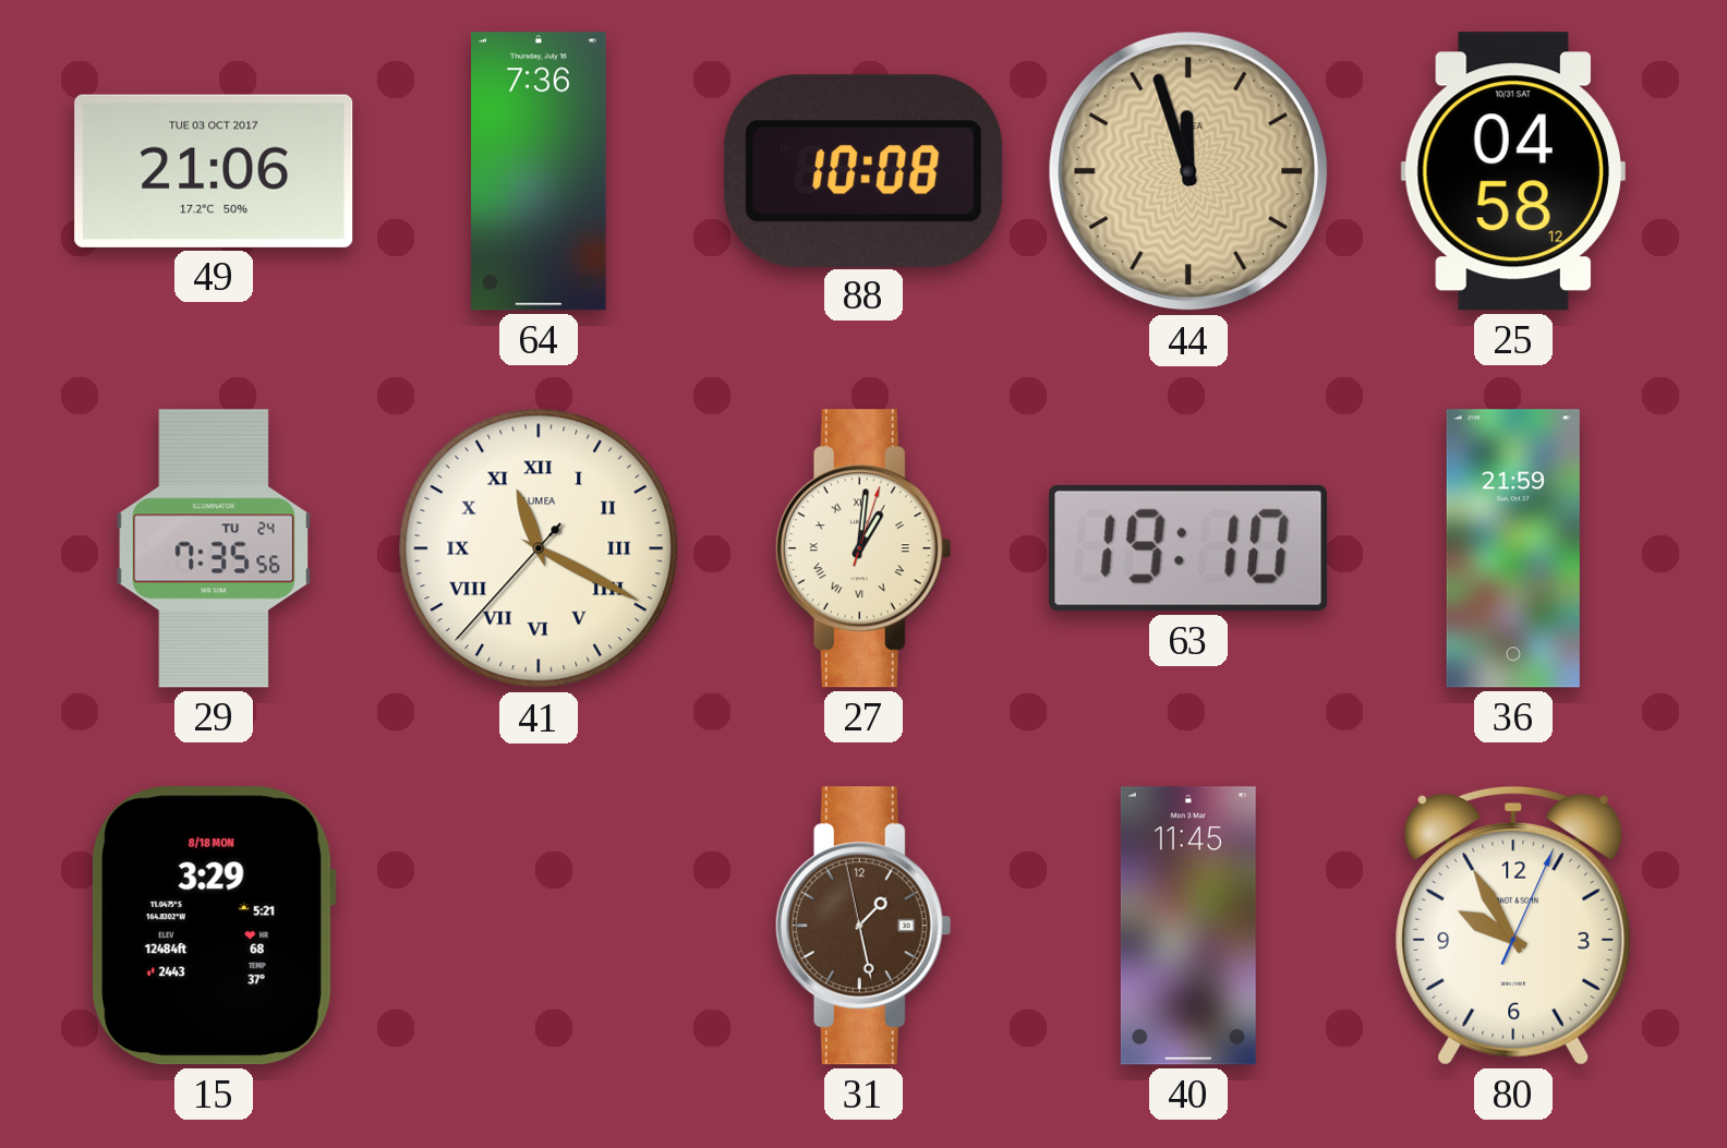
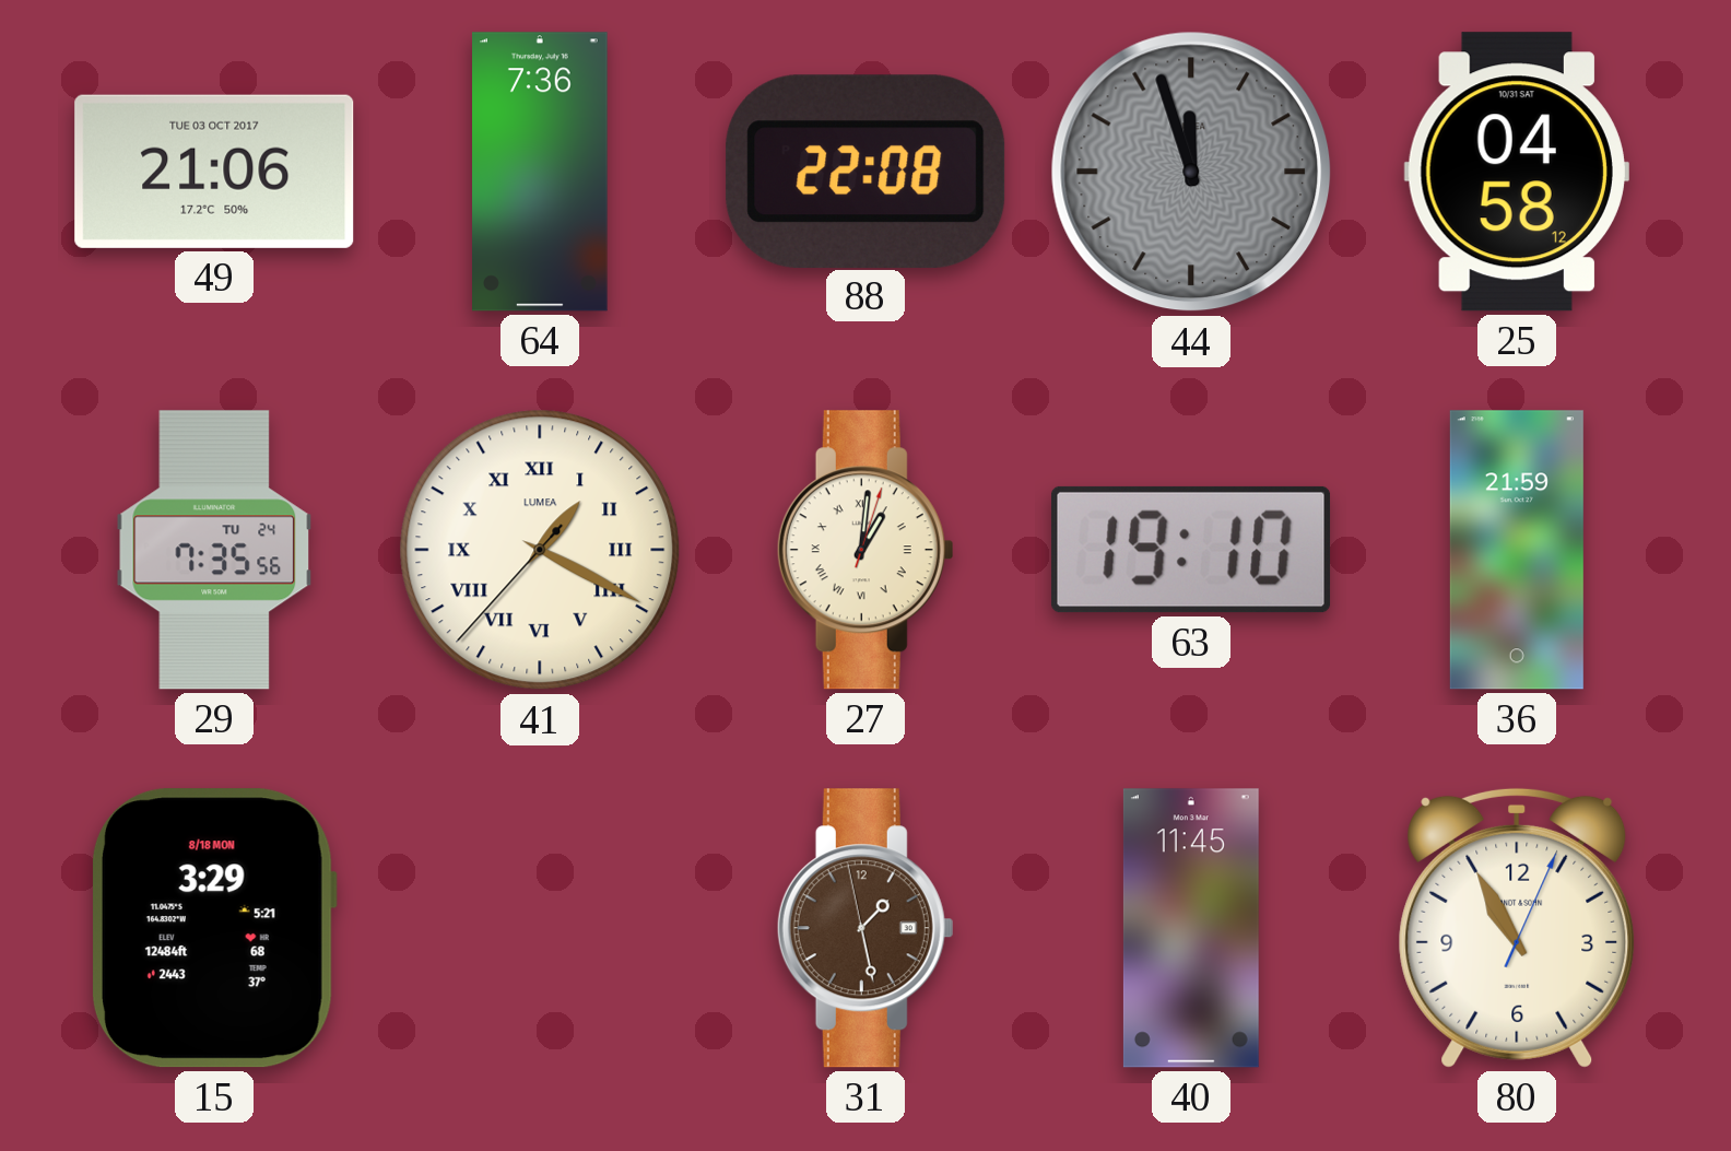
88: 10:08 -> 22:08
44 dial: champagne -> grey
41: 11:19 -> 1:19
80: 9:55 -> 10:55
